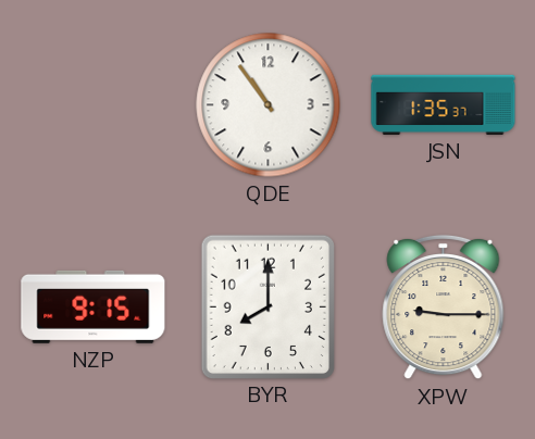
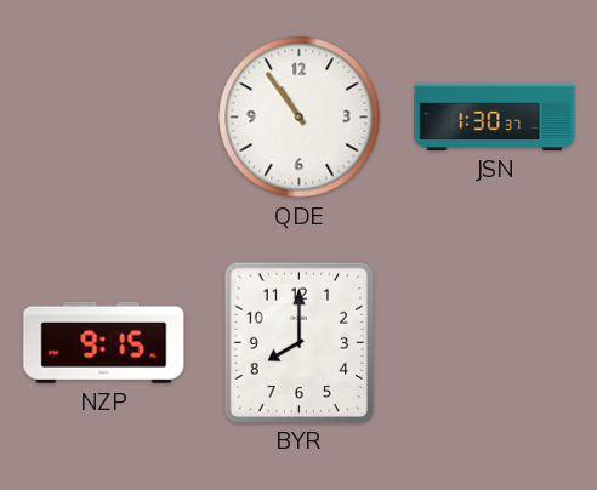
JSN: 1:35 -> 1:30
XPW: 9:15 -> none
